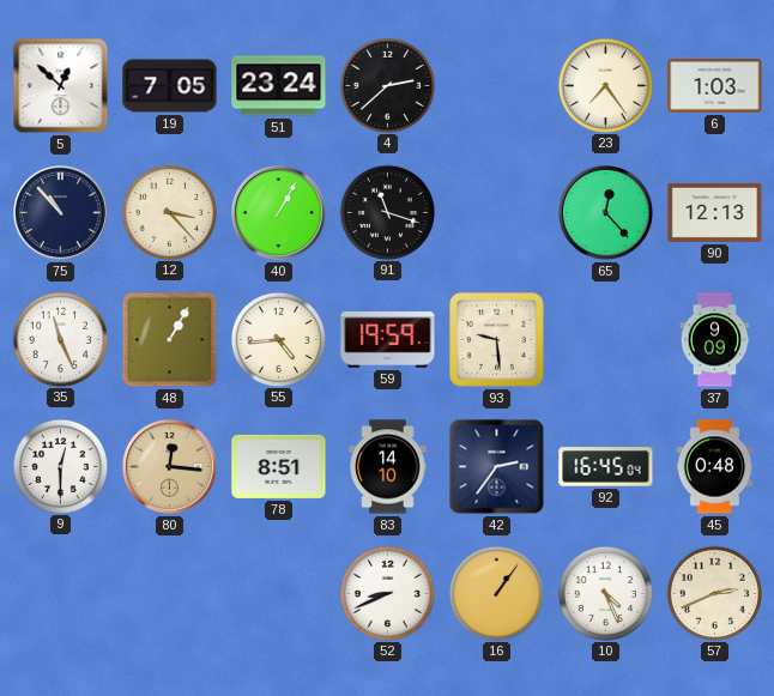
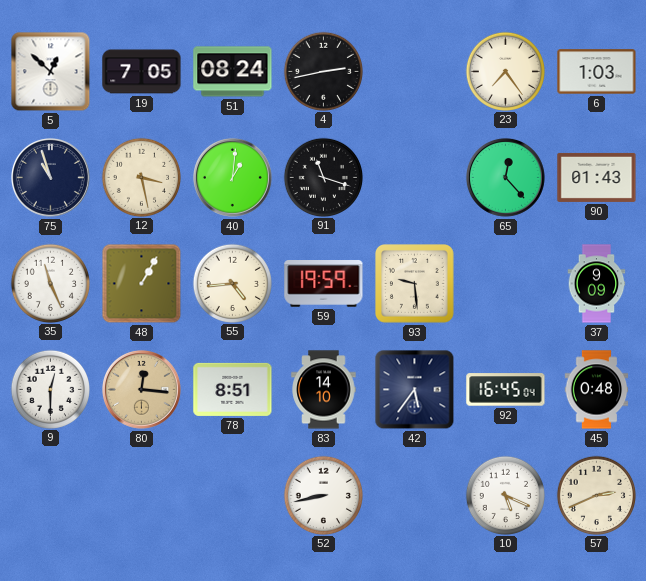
51: 23:24 -> 08:24
4: 2:38 -> 2:43
75: 10:53 -> 10:57
12: 3:23 -> 3:28
40: 1:05 -> 1:01
90: 12:13 -> 01:43
42: 2:36 -> 5:36
52: 8:41 -> 8:43
16: 1:06 -> none
10: 4:26 -> 5:19
